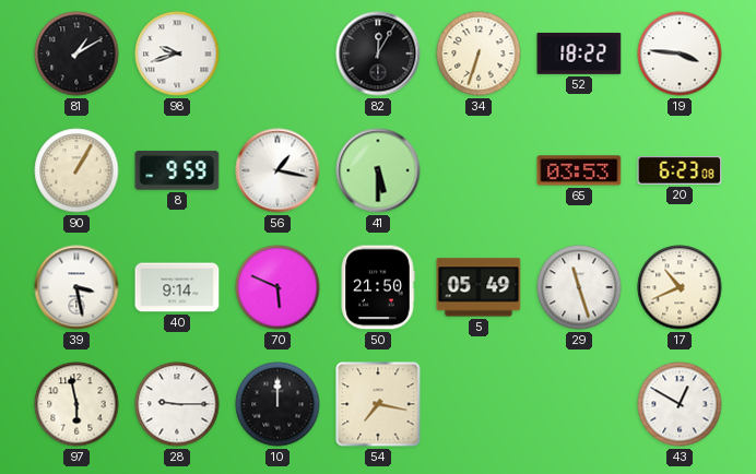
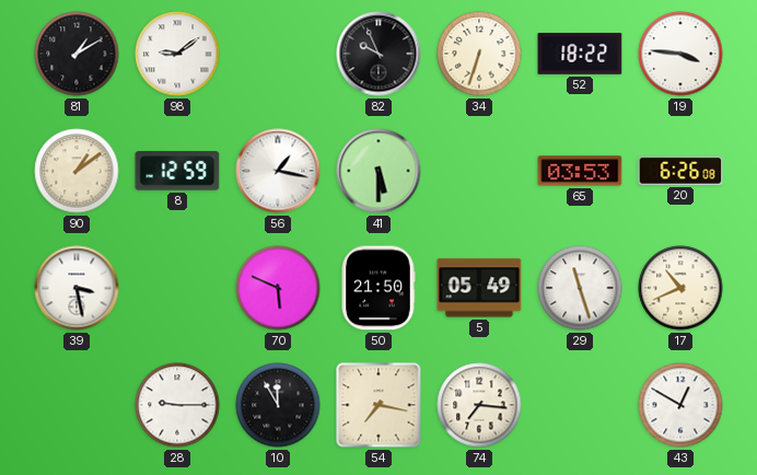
98: 9:42 -> 9:09
82: 12:05 -> 9:56
90: 1:05 -> 1:09
8: 9:59 -> 12:59
20: 6:23 -> 6:26
40: 9:14 -> none
97: 5:58 -> none
10: 12:00 -> 11:55
74: none -> 7:16
